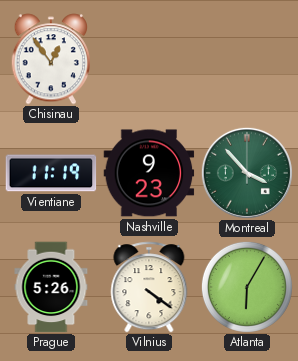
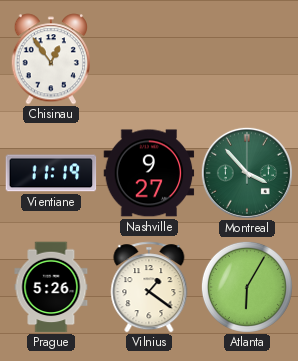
Nashville: 9:23 -> 9:27
Vilnius: 4:21 -> 1:21
